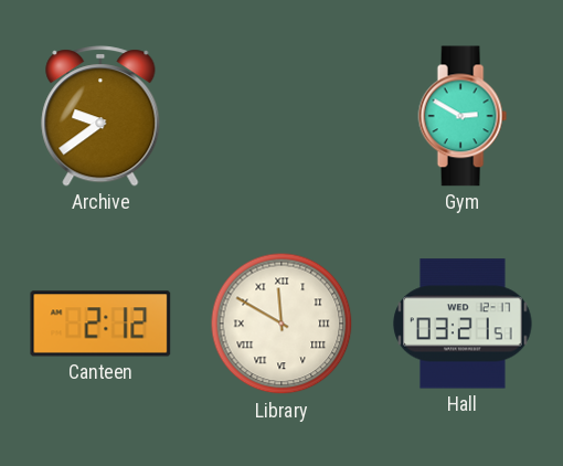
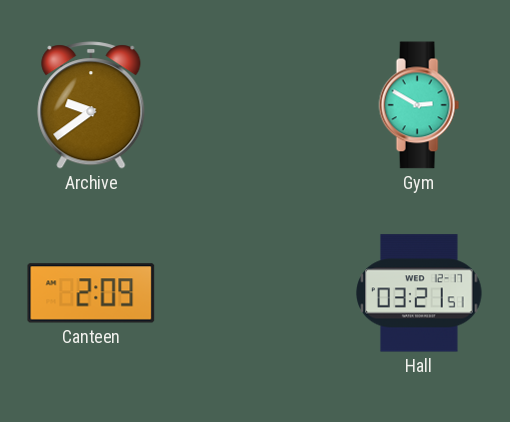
Canteen: 2:12 -> 2:09
Library: 11:50 -> none
